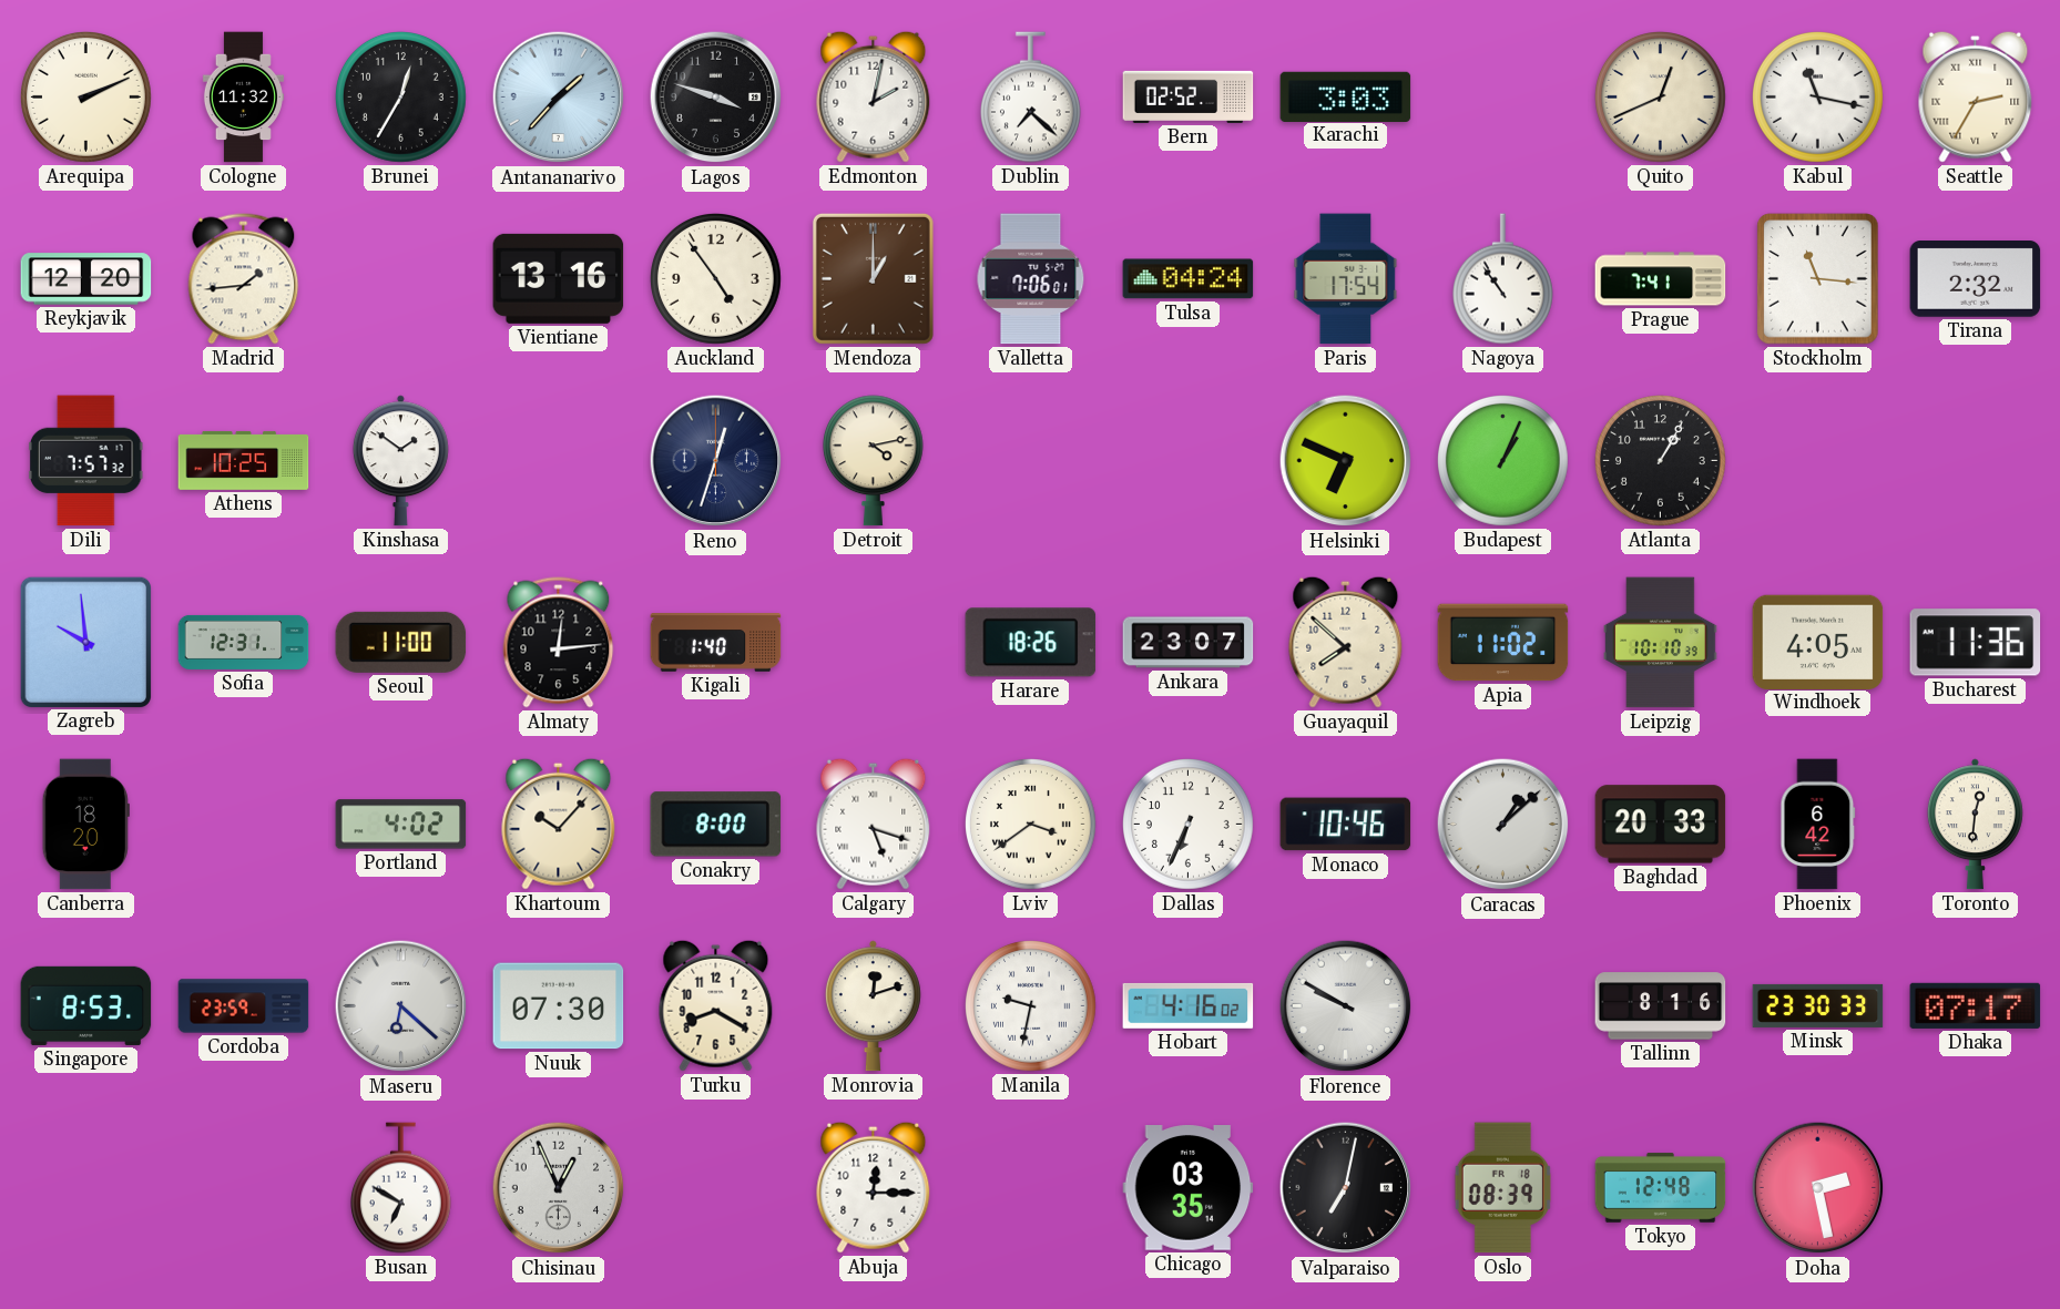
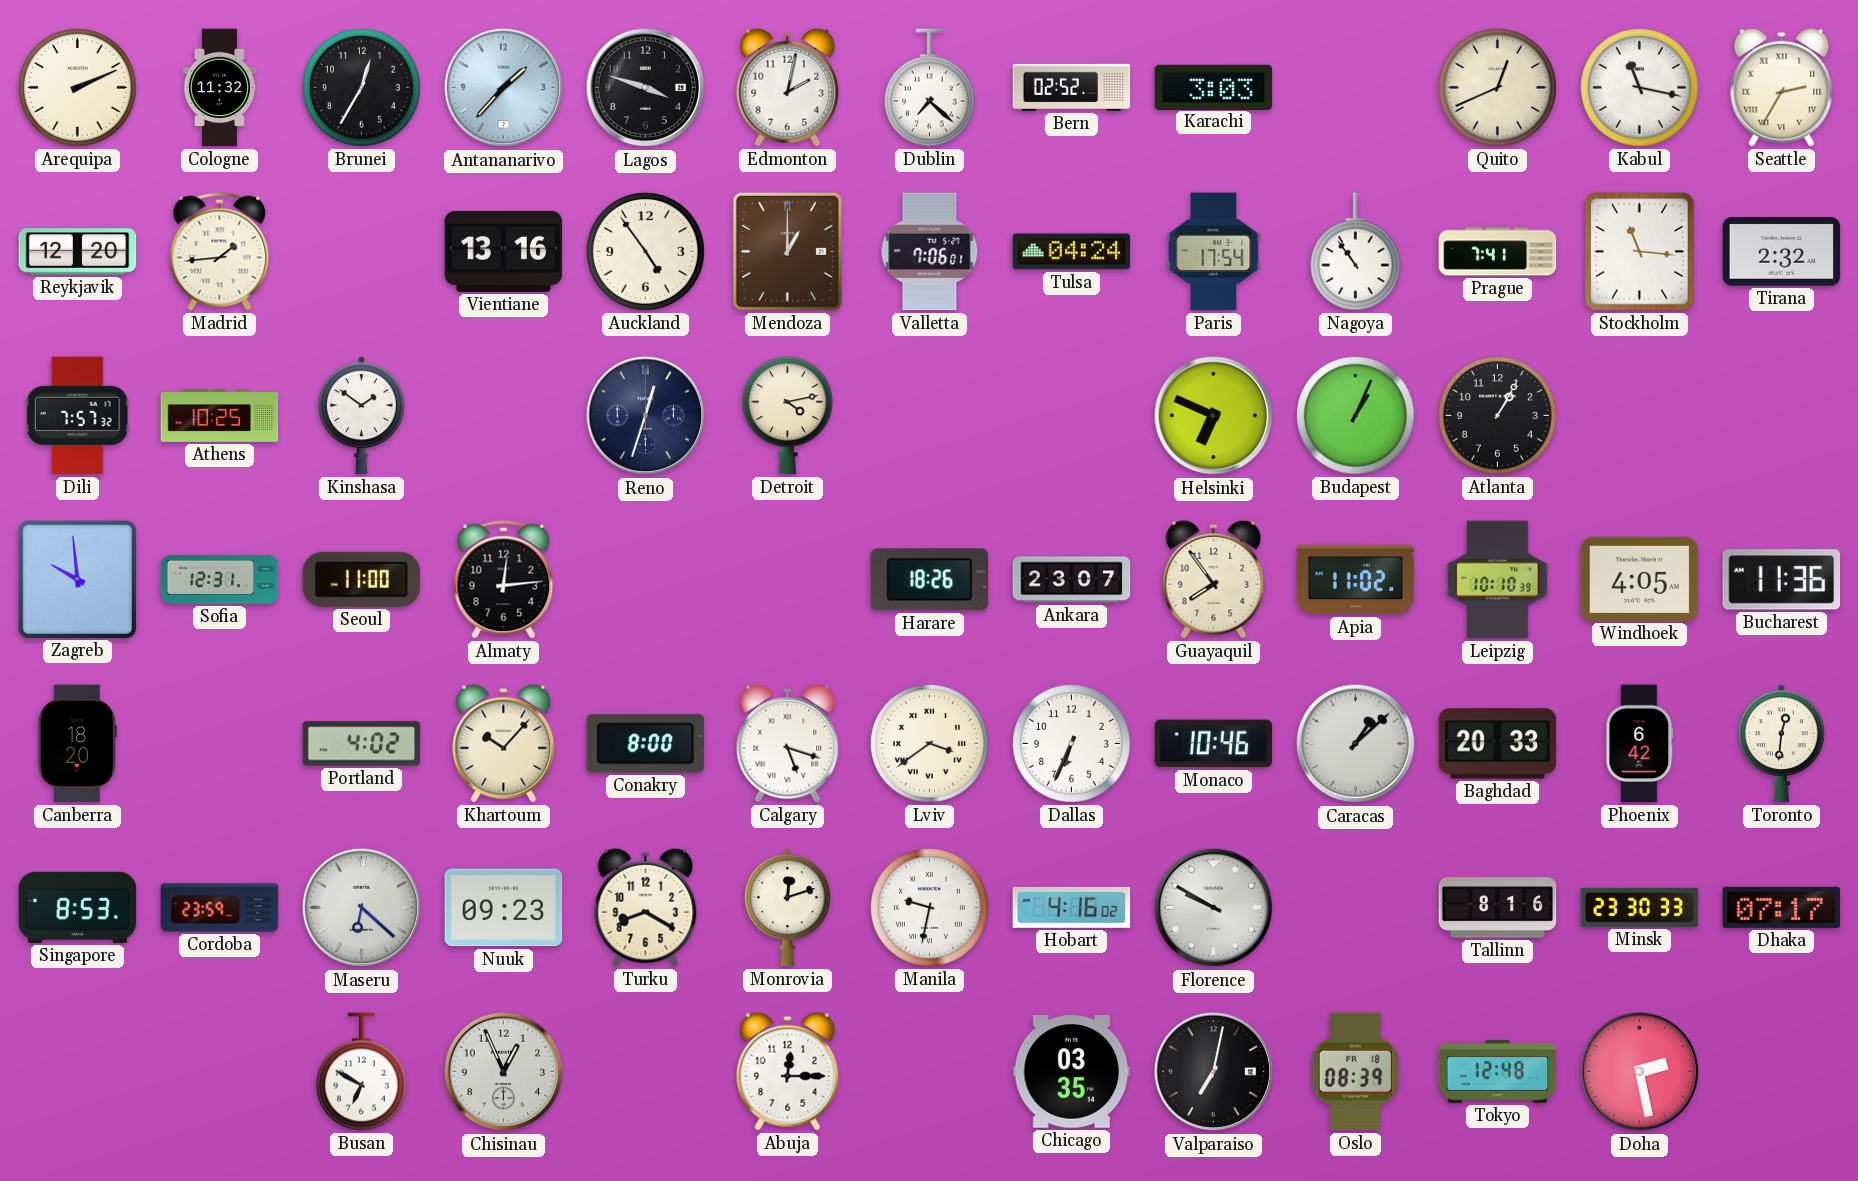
Kigali: 1:40 -> none
Guayaquil: 7:52 -> 7:54
Nuuk: 07:30 -> 09:23
